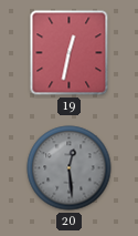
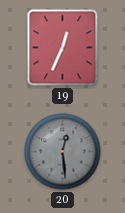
19: 12:32 -> 12:34
